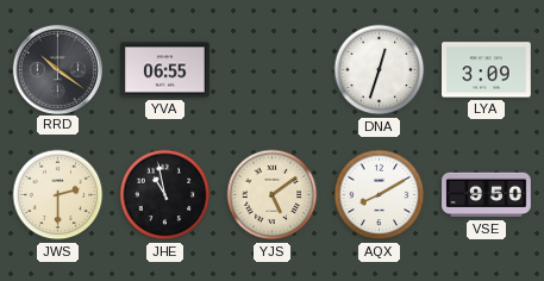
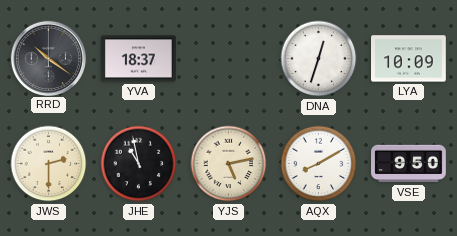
YVA: 06:55 -> 18:37
LYA: 3:09 -> 10:09
YJS: 5:09 -> 5:13
